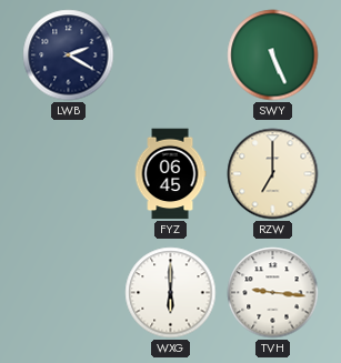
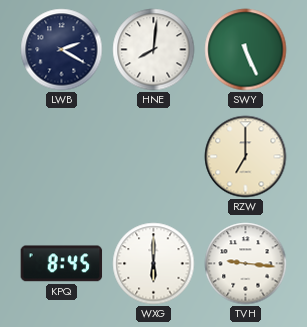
HNE: none -> 8:01
FYZ: 06:45 -> none
KPQ: none -> 8:45
